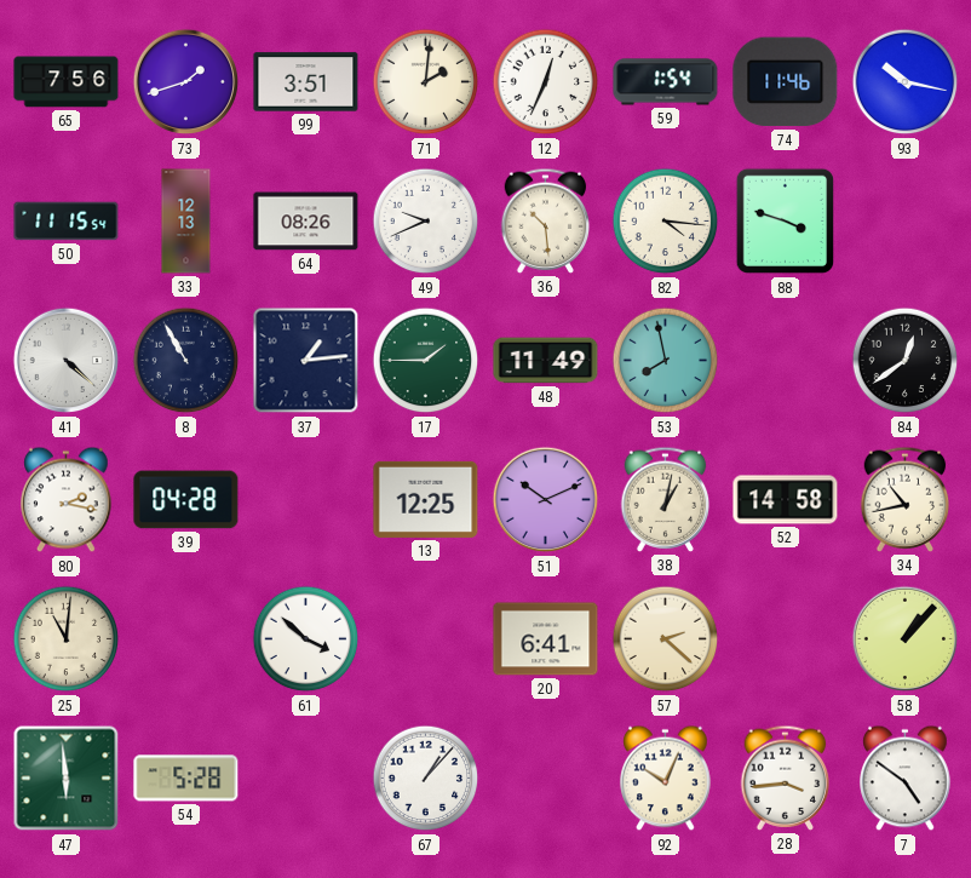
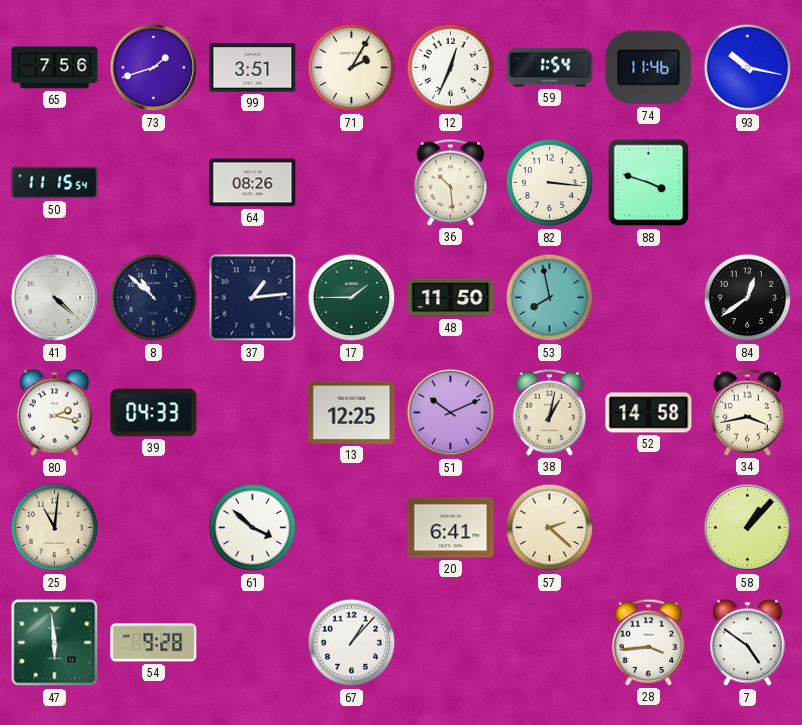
71: 2:01 -> 2:05
33: 12:13 -> none
49: 9:41 -> none
82: 4:16 -> 3:16
8: 10:55 -> 10:52
48: 11:49 -> 11:50
39: 04:28 -> 04:33
34: 10:43 -> 3:43
54: 5:28 -> 9:28
92: 10:04 -> none
